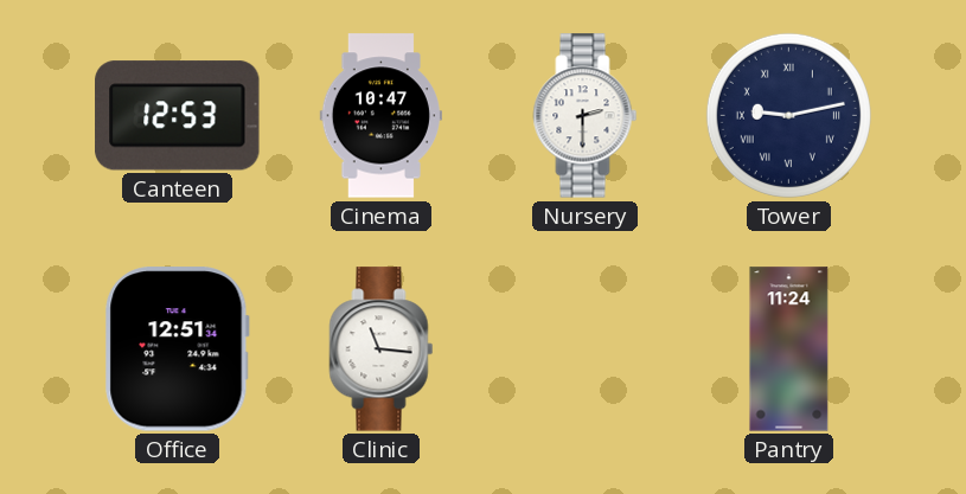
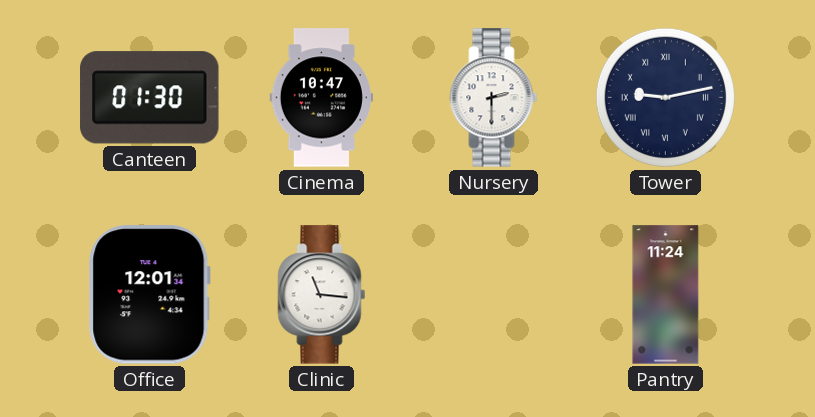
Canteen: 12:53 -> 01:30
Office: 12:51 -> 12:01
